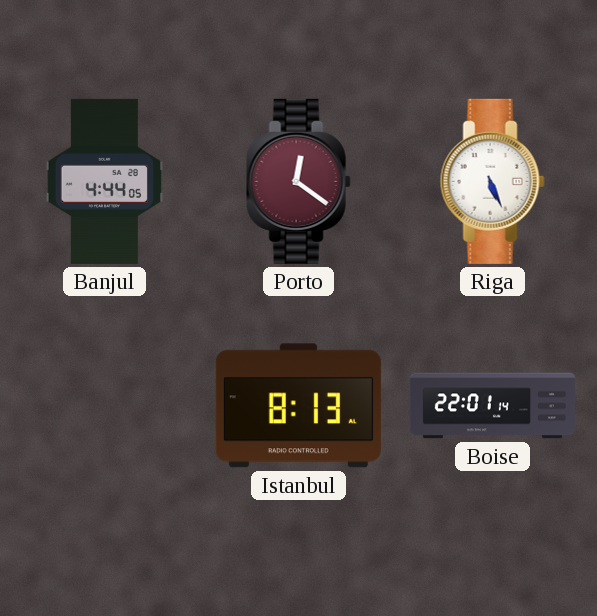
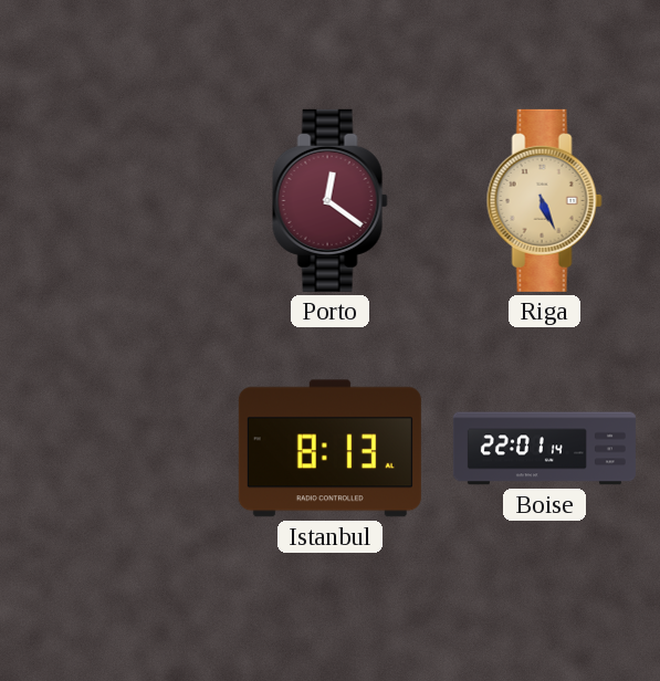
Banjul: 4:44 -> none
Riga dial: white -> champagne
